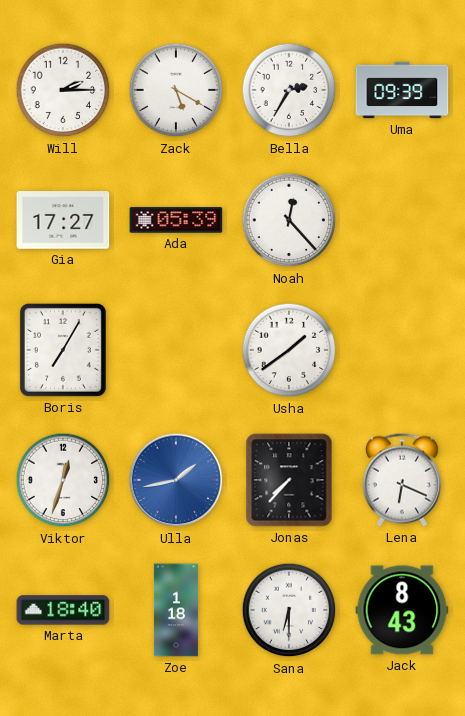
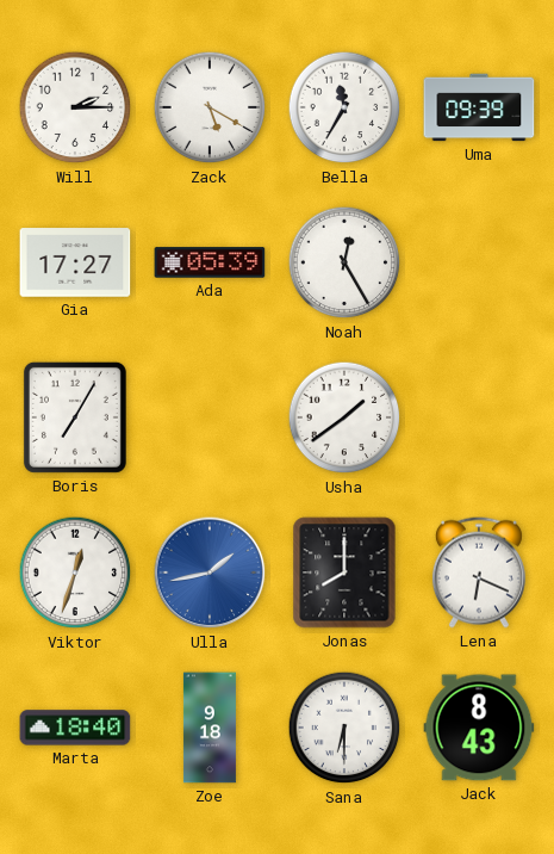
Bella: 2:35 -> 11:35
Noah: 12:23 -> 12:25
Jonas: 7:37 -> 8:00
Zoe: 1:18 -> 9:18
